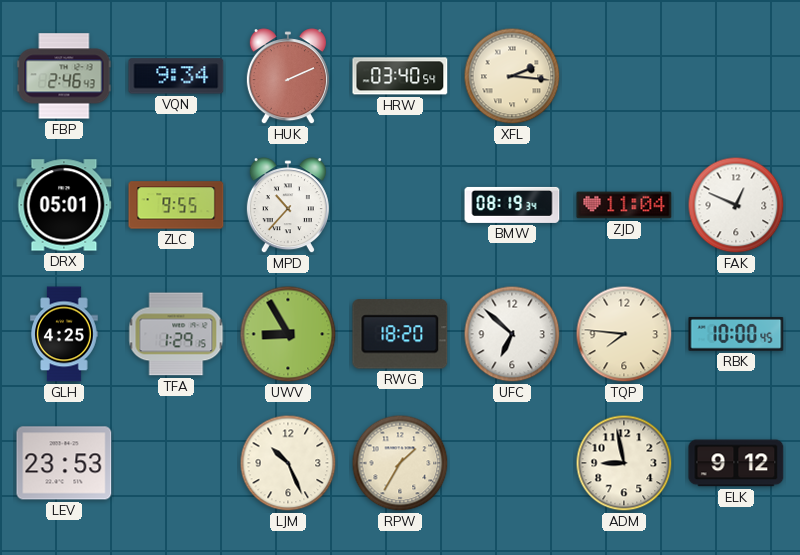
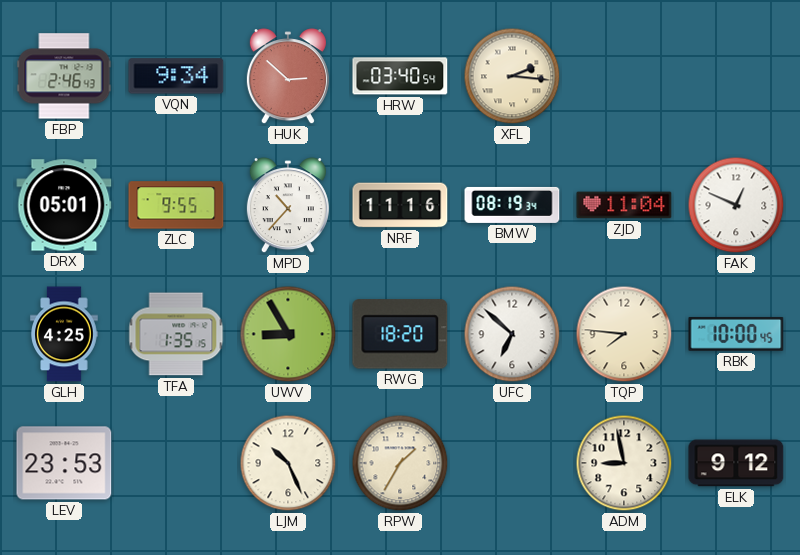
HUK: 2:11 -> 2:52
NRF: none -> 11:16
TFA: 1:29 -> 1:35
